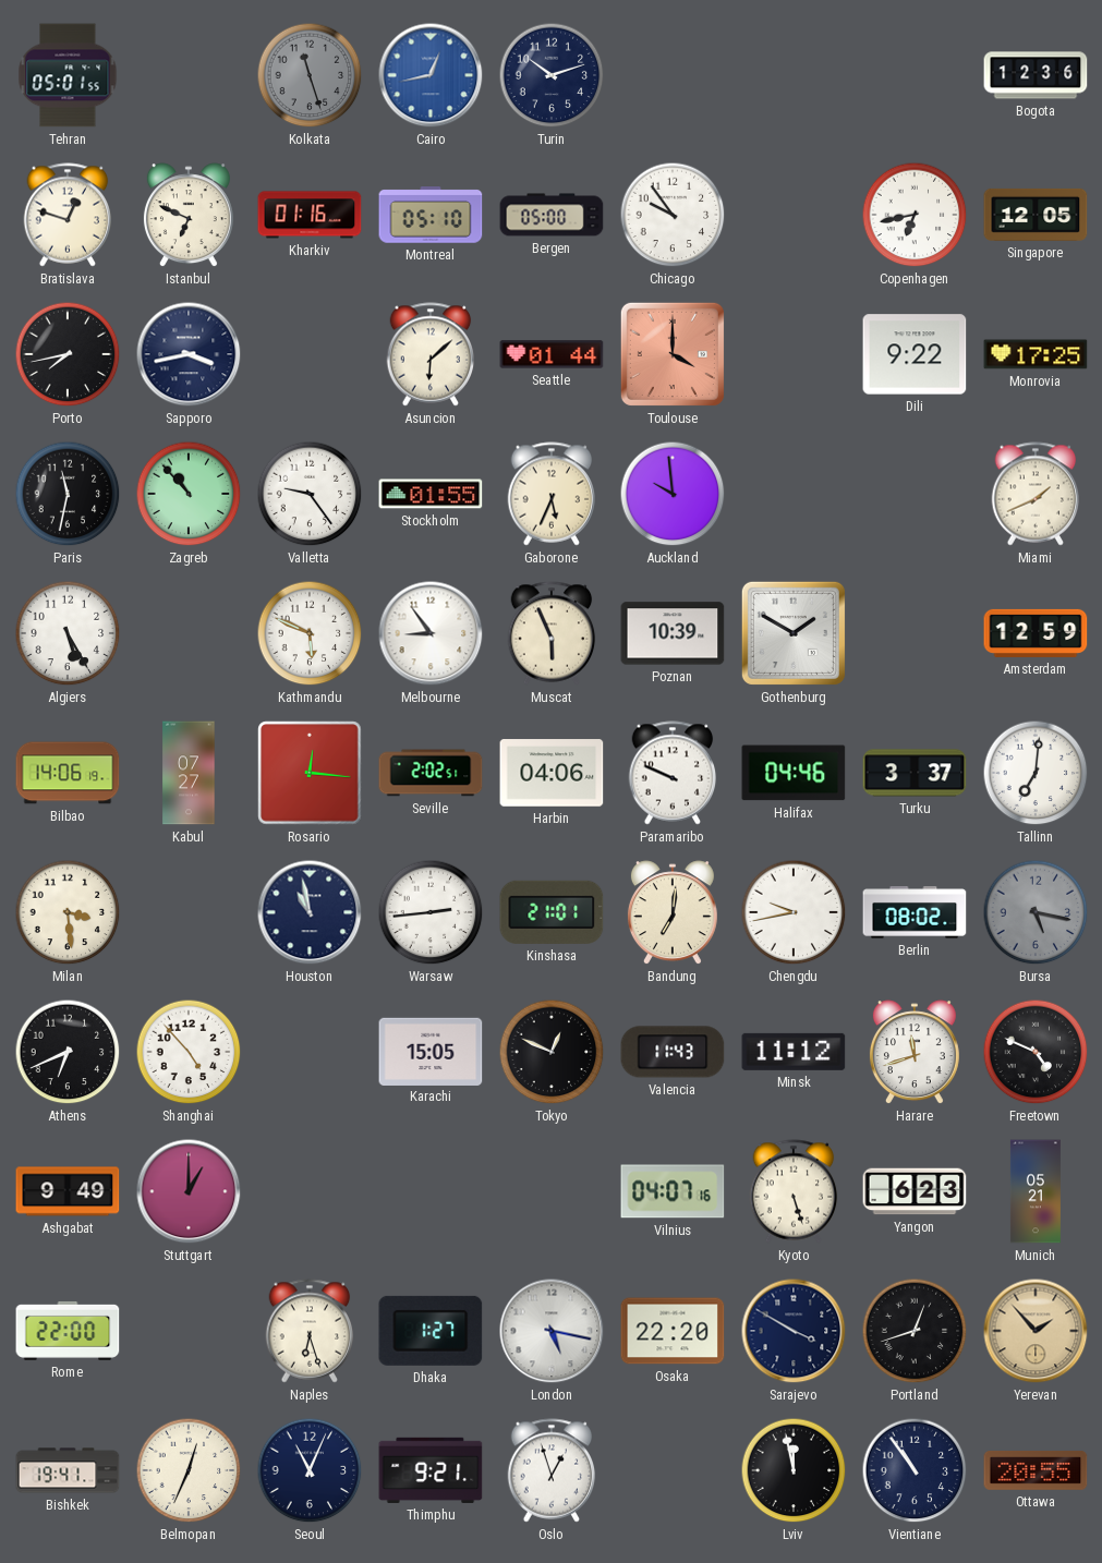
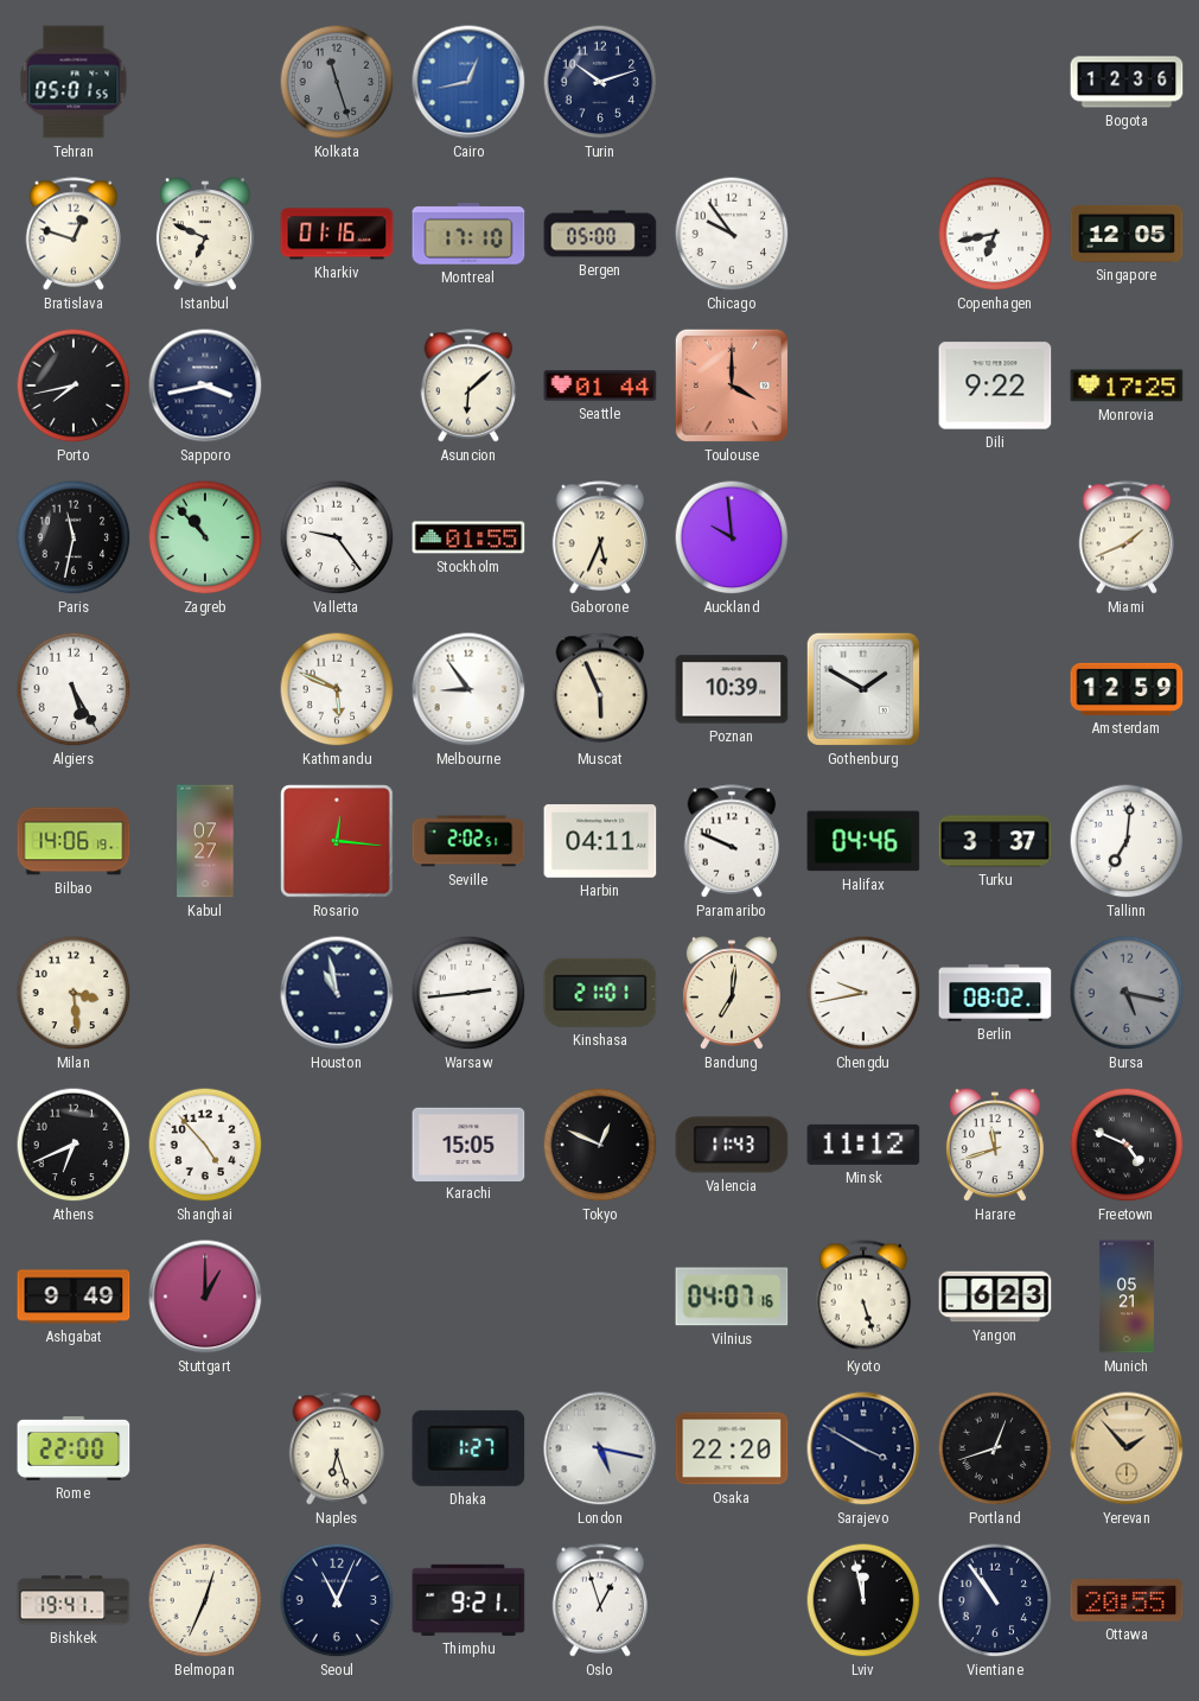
Montreal: 05:10 -> 17:10
Harbin: 04:06 -> 04:11
